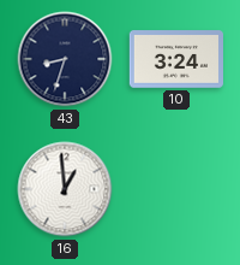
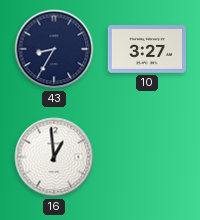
43: 8:33 -> 8:35
10: 3:24 -> 3:27
